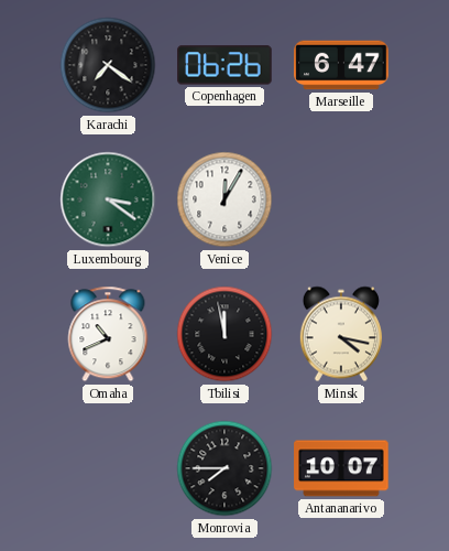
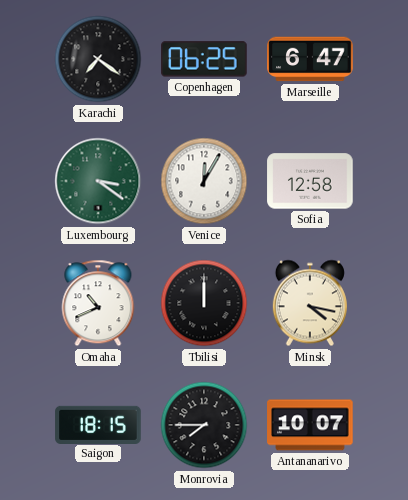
Copenhagen: 06:26 -> 06:25
Sofia: none -> 12:58
Tbilisi: 11:58 -> 12:00
Saigon: none -> 18:15
